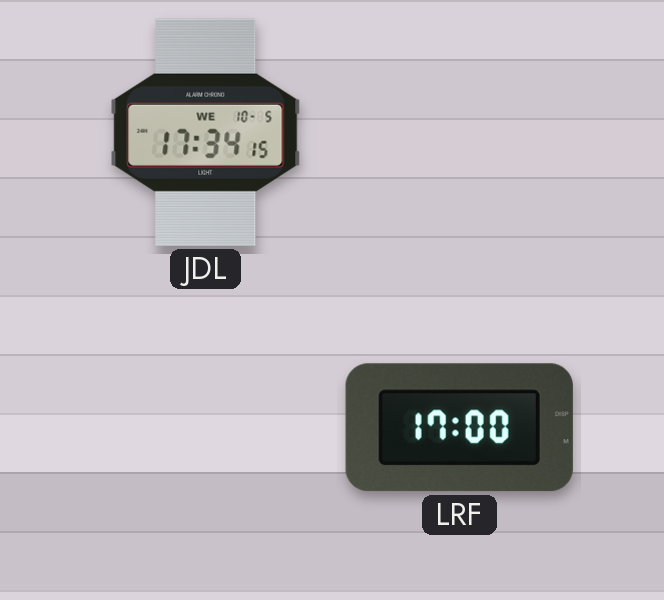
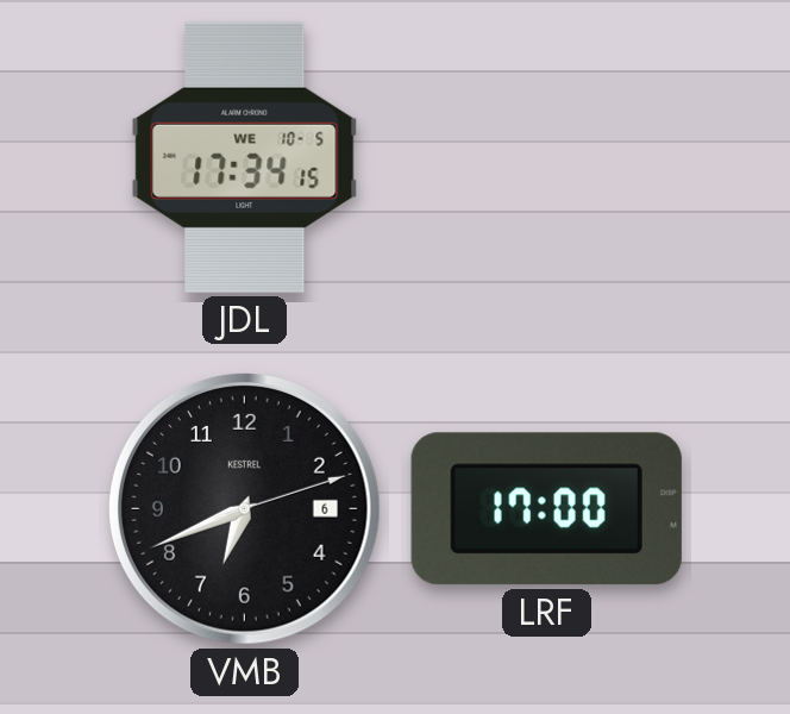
VMB: none -> 6:41
